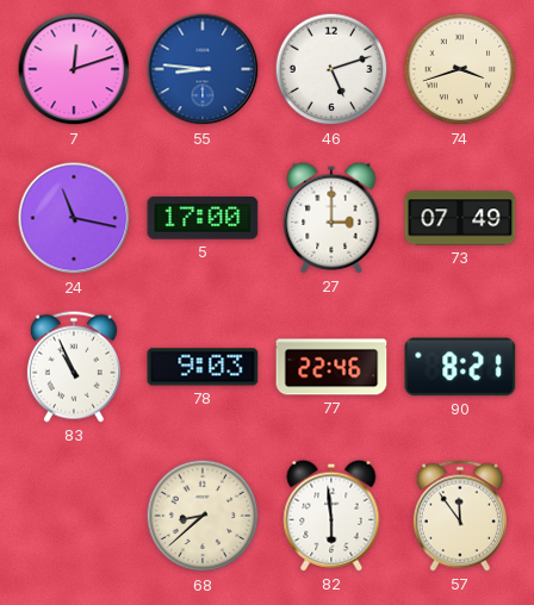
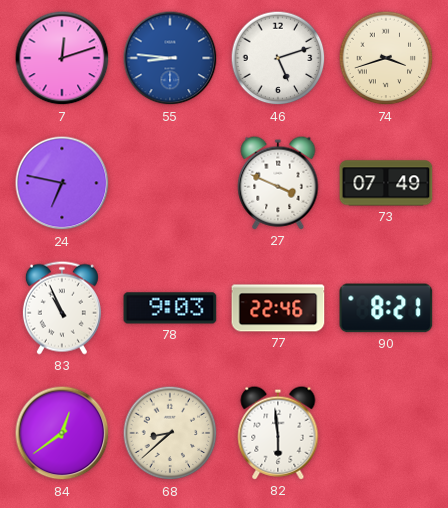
24: 11:17 -> 6:47
5: 17:00 -> none
27: 3:00 -> 3:49
84: none -> 12:39
57: 11:54 -> none
